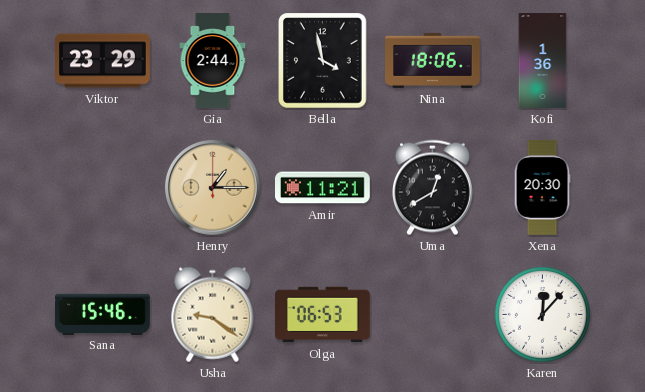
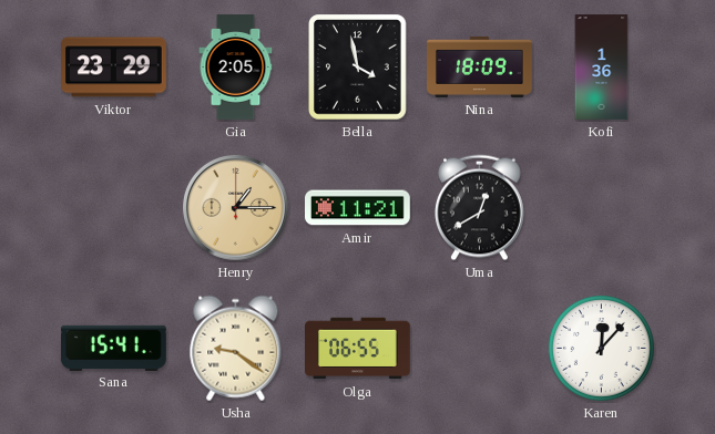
Gia: 2:44 -> 2:05
Nina: 18:06 -> 18:09
Xena: 20:30 -> none
Sana: 15:46 -> 15:41
Olga: 06:53 -> 06:55
